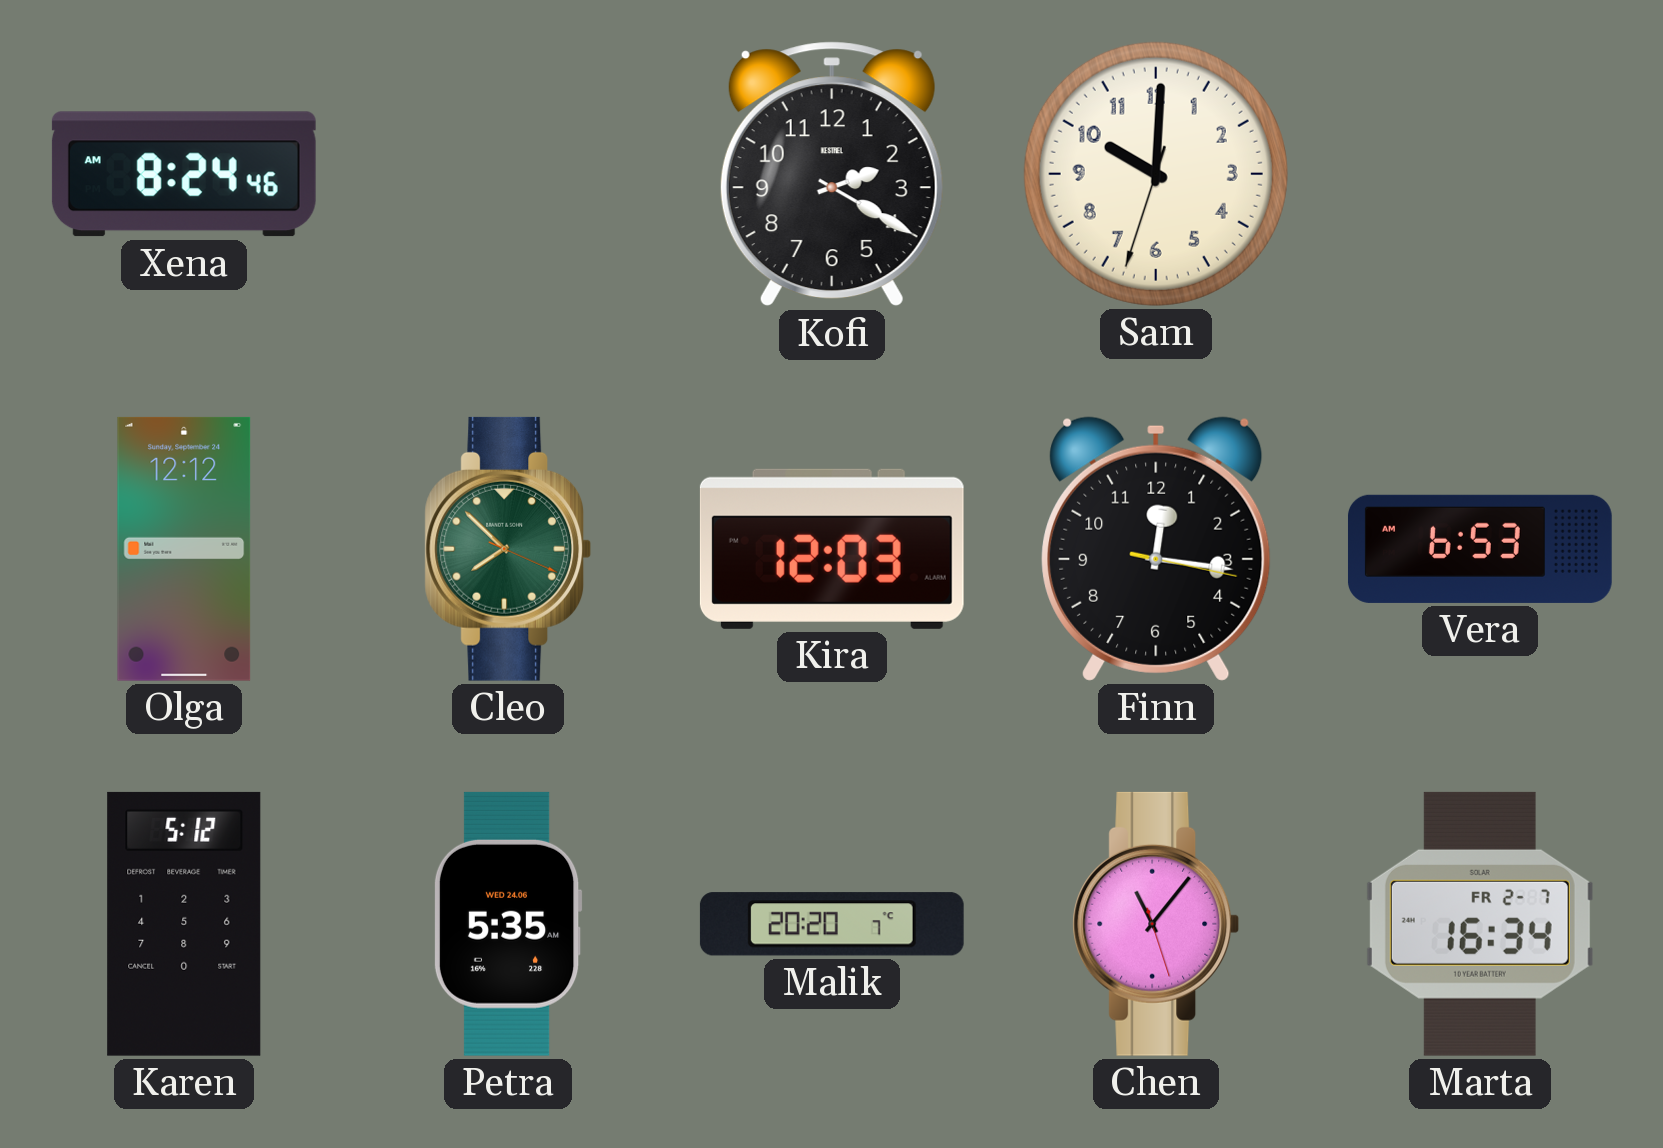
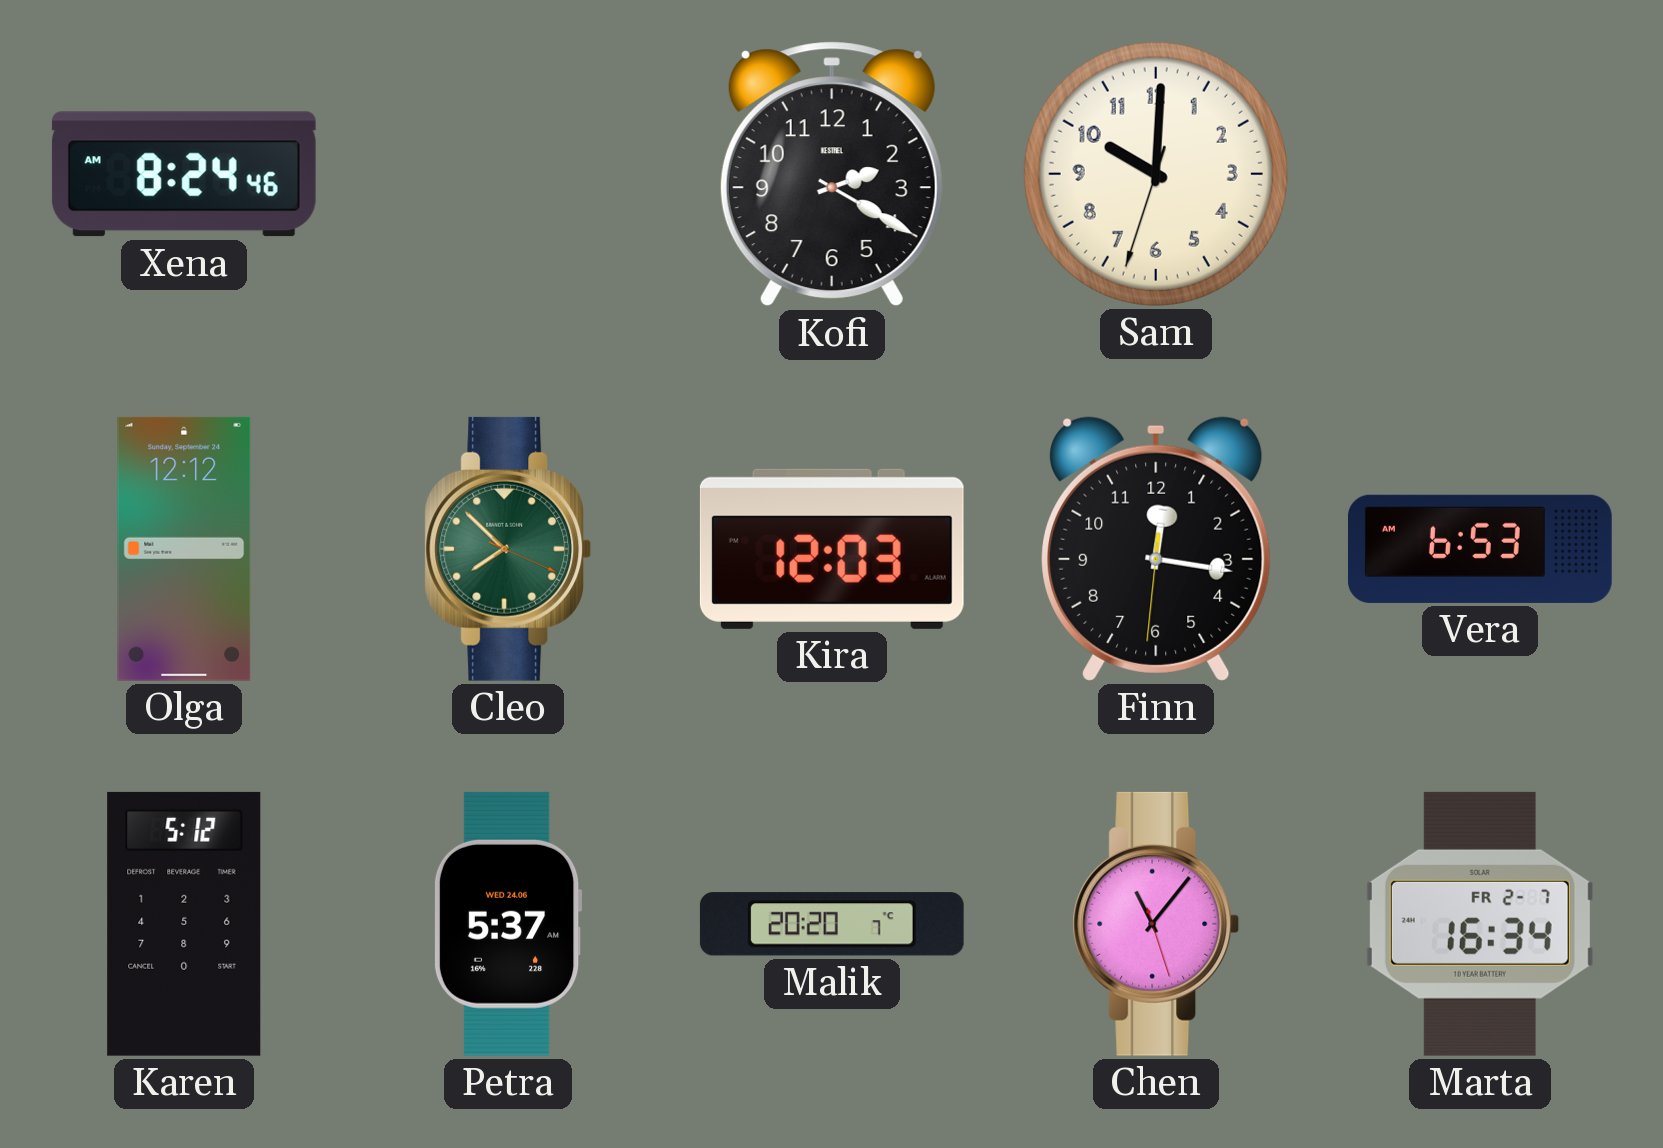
Finn: 12:16:17 -> 12:16:31
Petra: 5:35 -> 5:37
